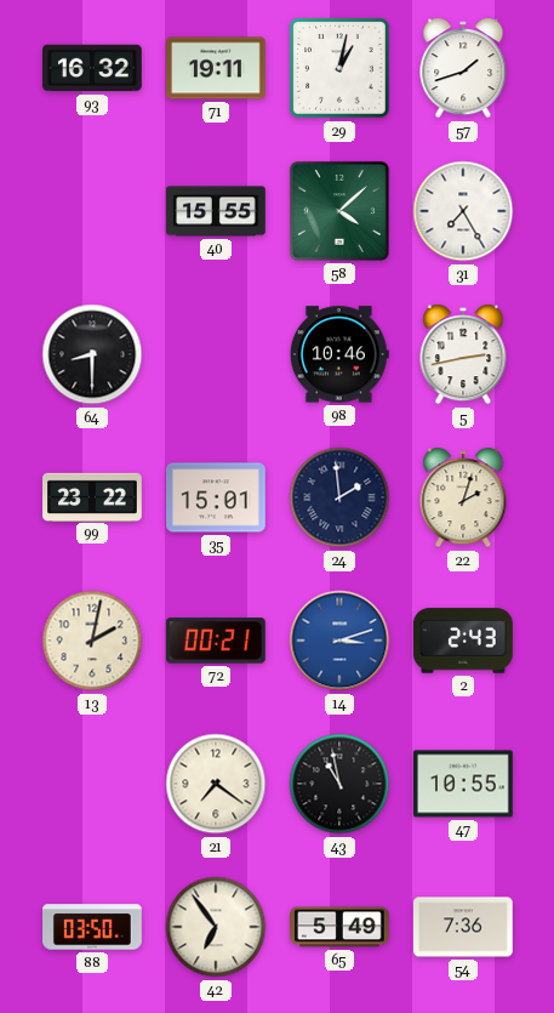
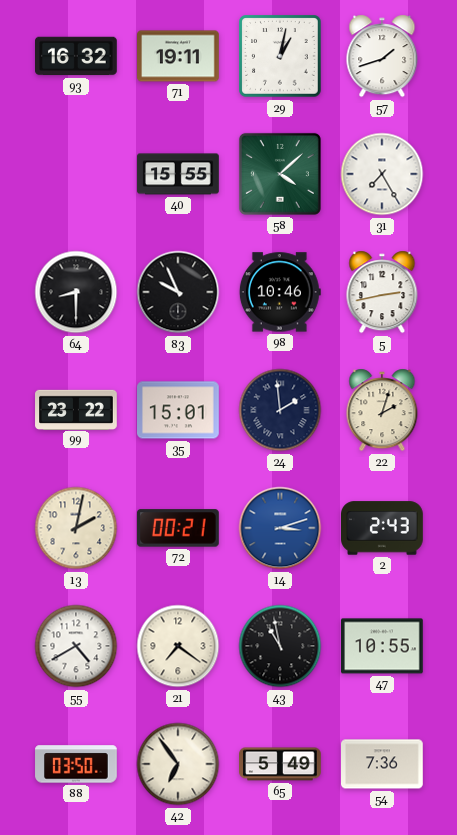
83: none -> 9:56
55: none -> 4:40
